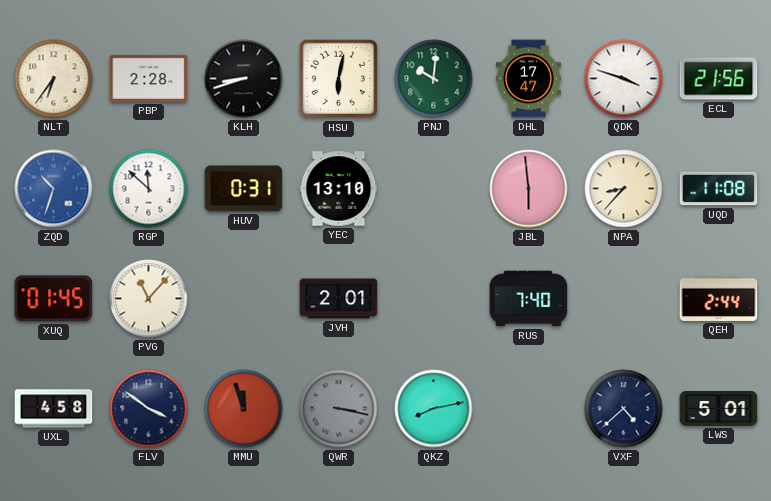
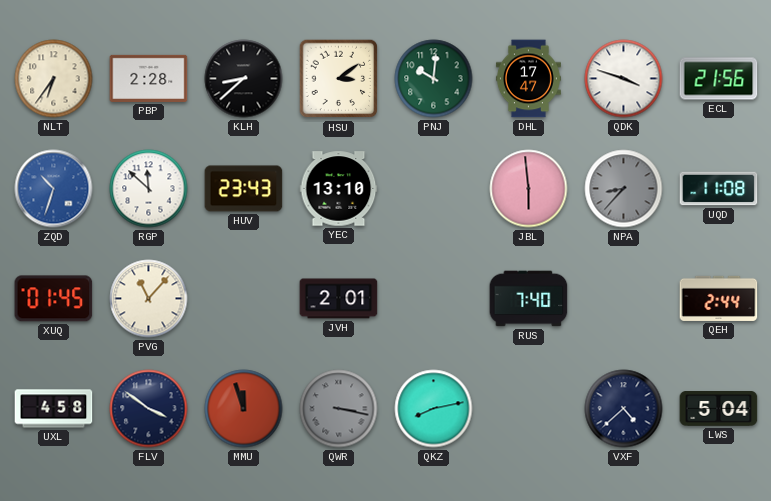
KLH: 8:42 -> 8:38
HSU: 6:02 -> 3:09
HUV: 0:31 -> 23:43
NPA dial: cream -> grey
LWS: 5:01 -> 5:04
